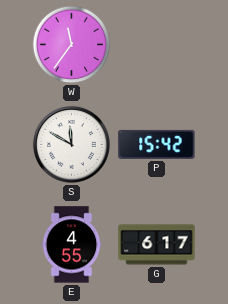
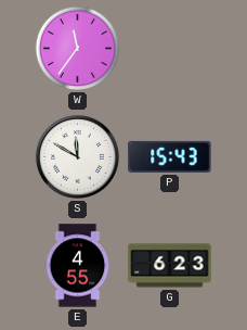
P: 15:42 -> 15:43
G: 6:17 -> 6:23
